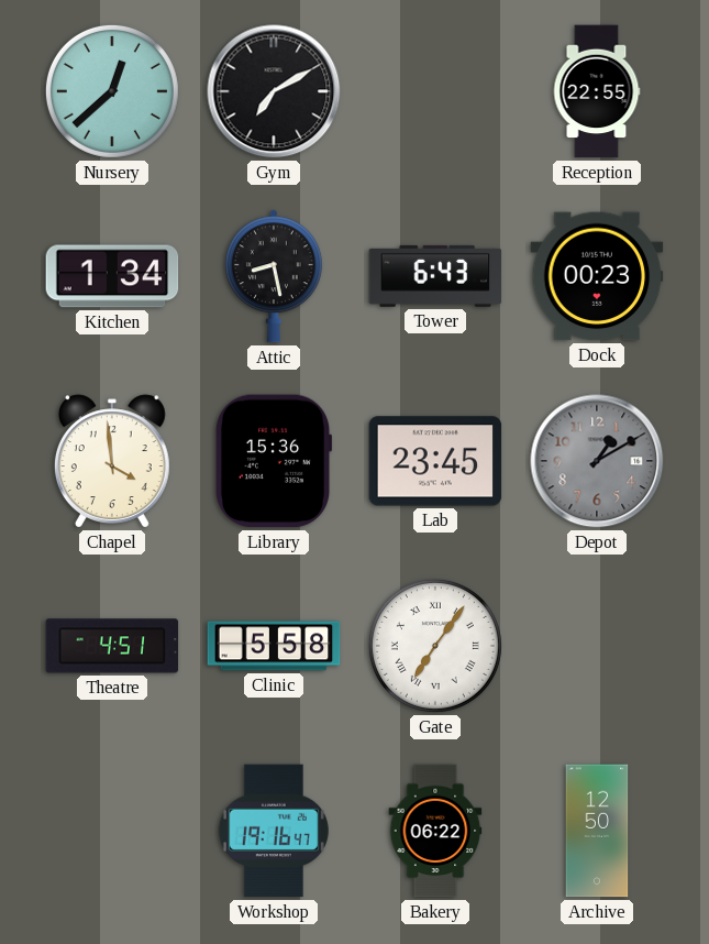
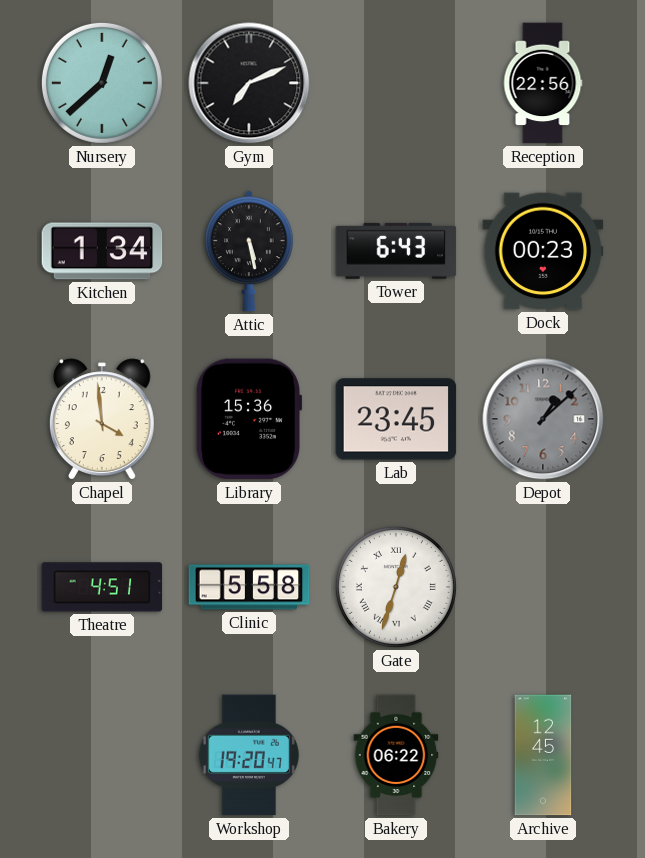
Gym: 7:10 -> 7:11
Reception: 22:55 -> 22:56
Attic: 8:28 -> 5:28
Depot: 1:10 -> 1:08
Gate: 7:06 -> 12:33
Workshop: 19:16 -> 19:20
Archive: 12:50 -> 12:45
